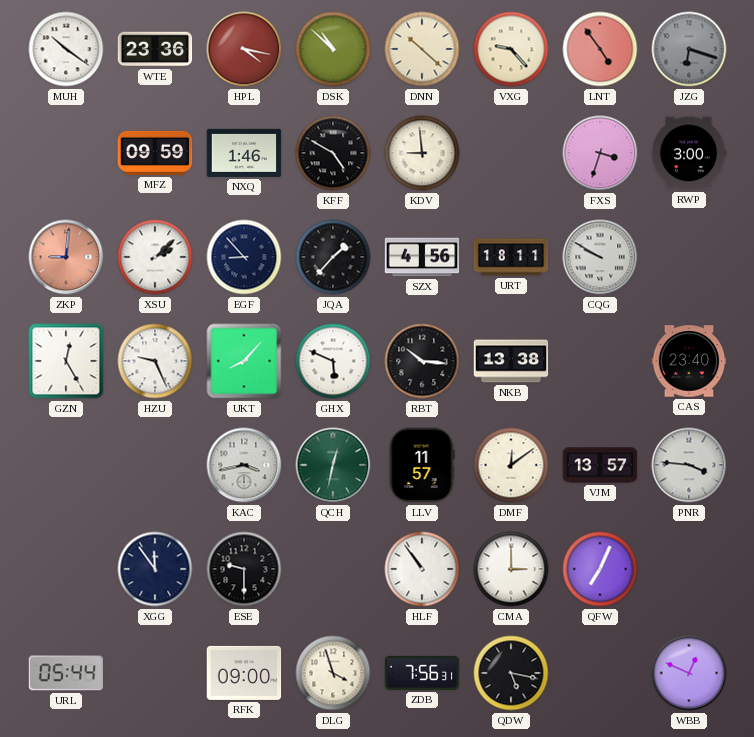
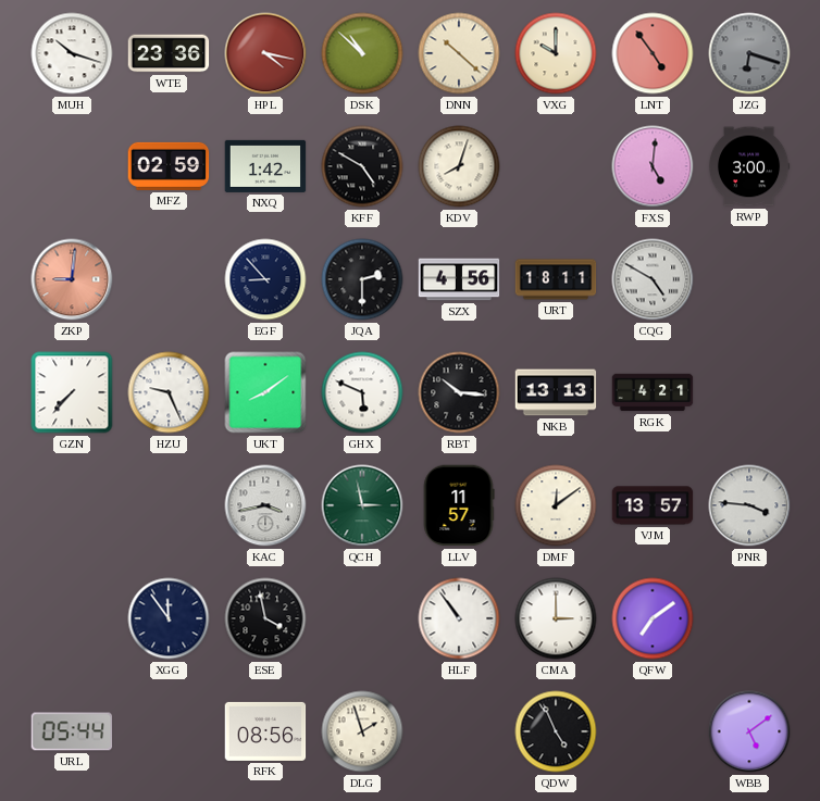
MUH: 10:21 -> 10:18
VXG: 9:23 -> 10:00
MFZ: 09:59 -> 02:59
NXQ: 1:46 -> 1:42
KDV: 8:59 -> 8:03
FXS: 3:33 -> 5:01
XSU: 2:08 -> none
JQA: 1:37 -> 2:30
CQG: 9:50 -> 4:50
GZN: 12:25 -> 7:37
UKT: 8:07 -> 8:09
NKB: 13:38 -> 13:13
RGK: none -> 4:21
CAS: 23:40 -> none
QCH: 12:32 -> 2:58
ESE: 9:30 -> 3:58
QFW: 7:04 -> 7:09
RFK: 09:00 -> 08:56
DLG: 3:57 -> 1:57
ZDB: 7:56 -> none
QDW: 5:17 -> 4:56
WBB: 12:49 -> 5:09
